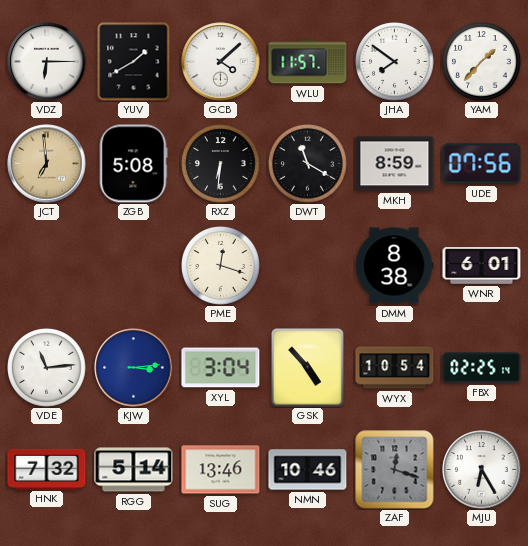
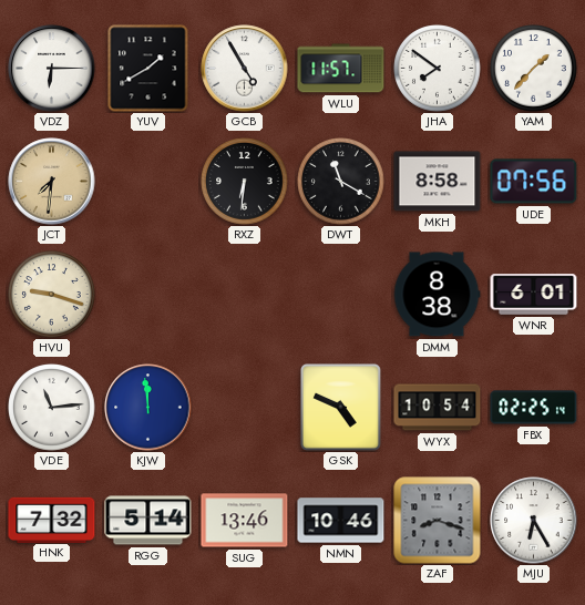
GCB: 4:08 -> 4:55
JCT: 6:59 -> 7:31
ZGB: 5:08 -> none
MKH: 8:59 -> 8:58
HVU: none -> 9:18
PME: 12:18 -> none
KJW: 3:14 -> 11:59
XYL: 3:04 -> none
GSK: 4:53 -> 4:49
ZAF: 12:18 -> 8:18
